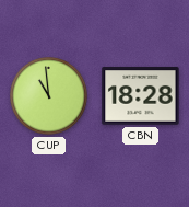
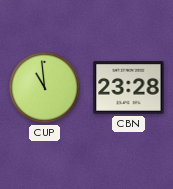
CBN: 18:28 -> 23:28
